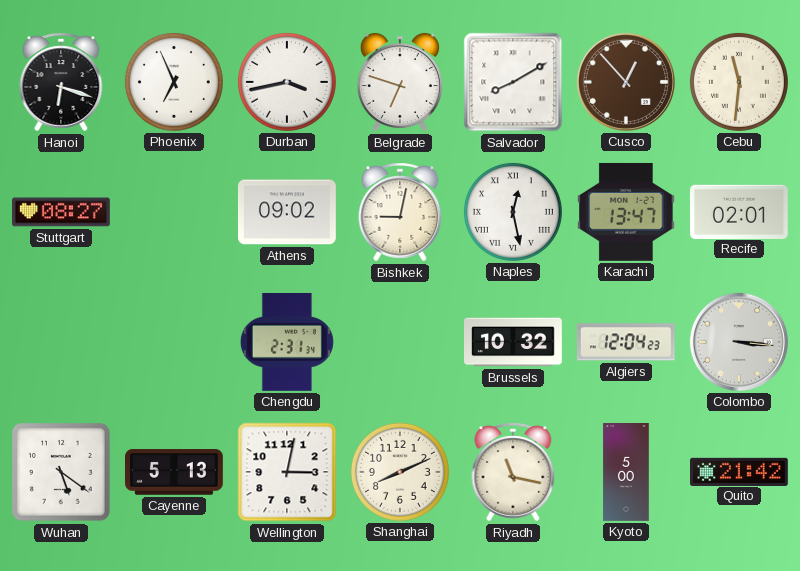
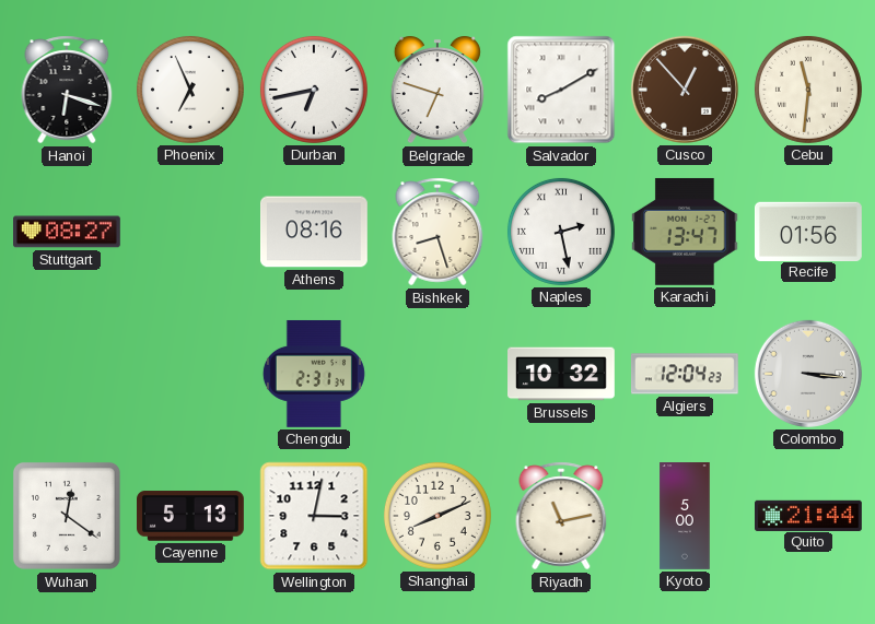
Durban: 3:43 -> 6:43
Athens: 09:02 -> 08:16
Bishkek: 9:02 -> 8:27
Naples: 12:28 -> 2:28
Recife: 02:01 -> 01:56
Wuhan: 5:21 -> 12:21
Riyadh: 11:17 -> 11:13
Quito: 21:42 -> 21:44
